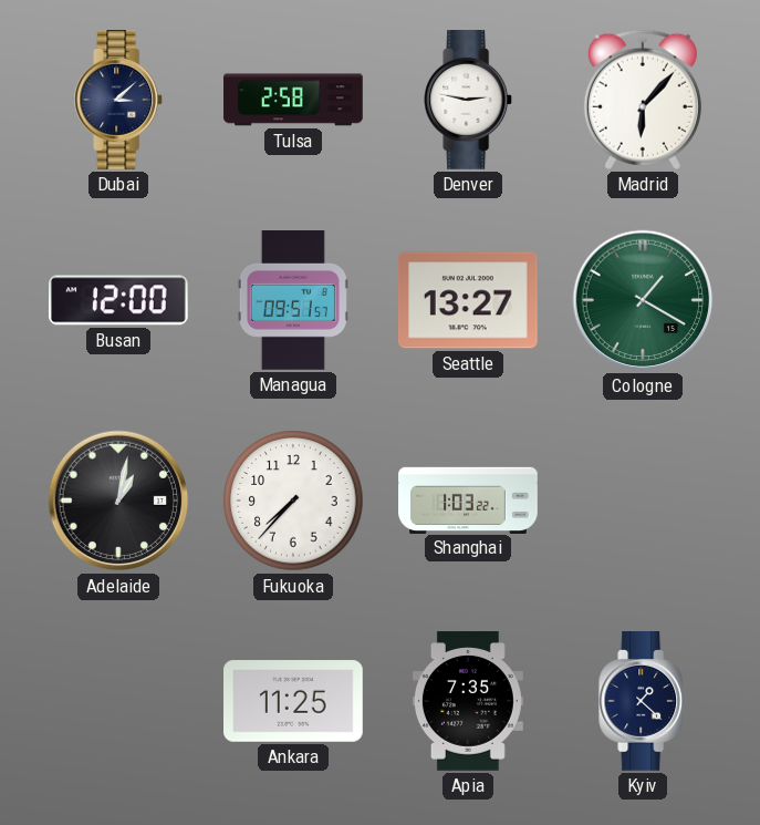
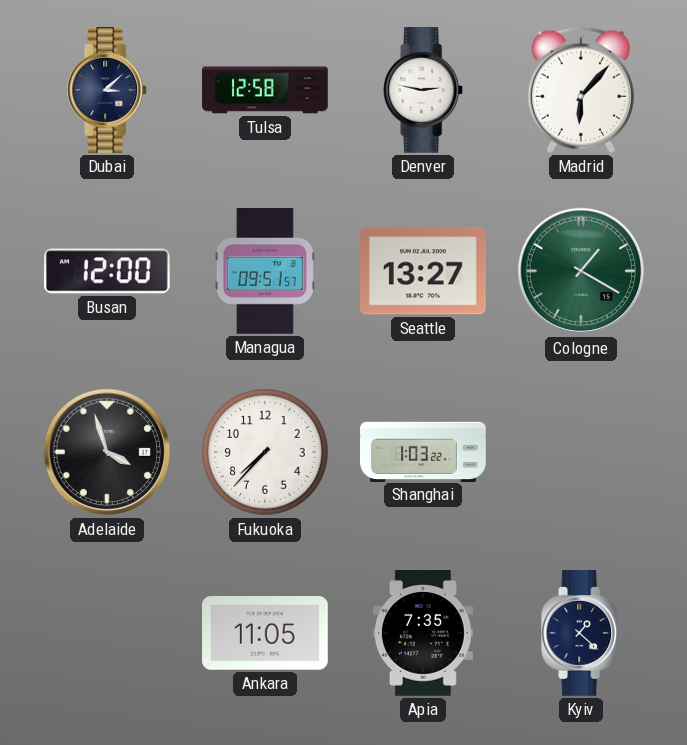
Tulsa: 2:58 -> 12:58
Adelaide: 1:02 -> 3:57
Ankara: 11:25 -> 11:05
